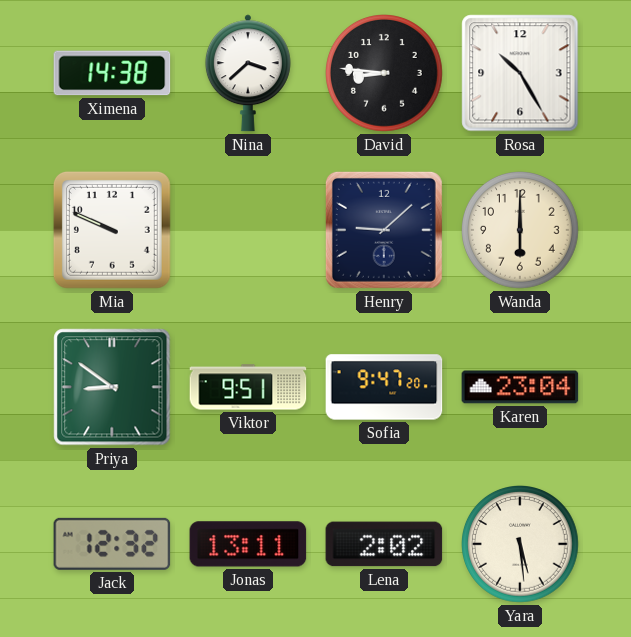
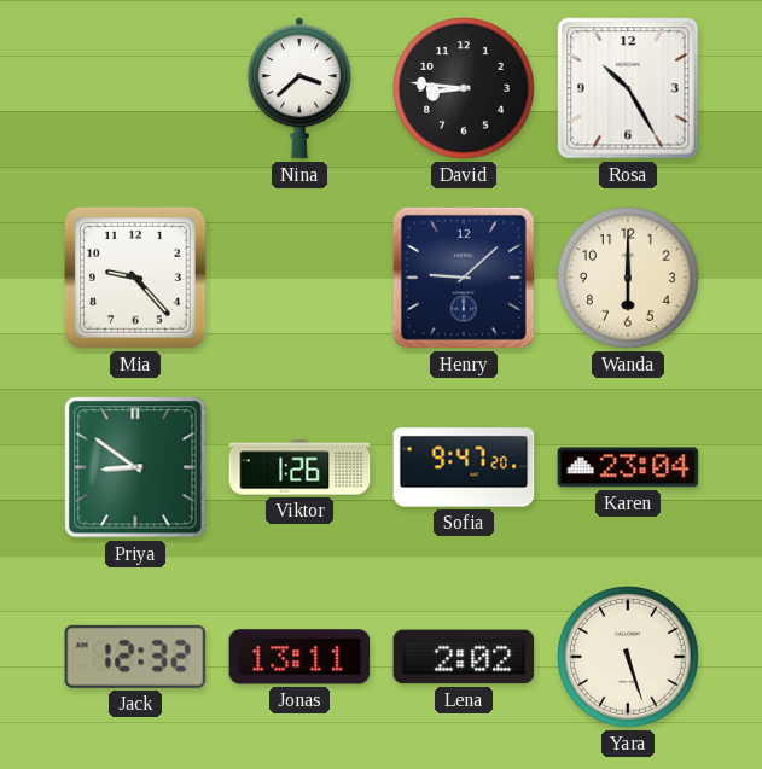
Ximena: 14:38 -> none
Mia: 9:49 -> 9:23
Viktor: 9:51 -> 1:26
Yara: 5:29 -> 5:27
